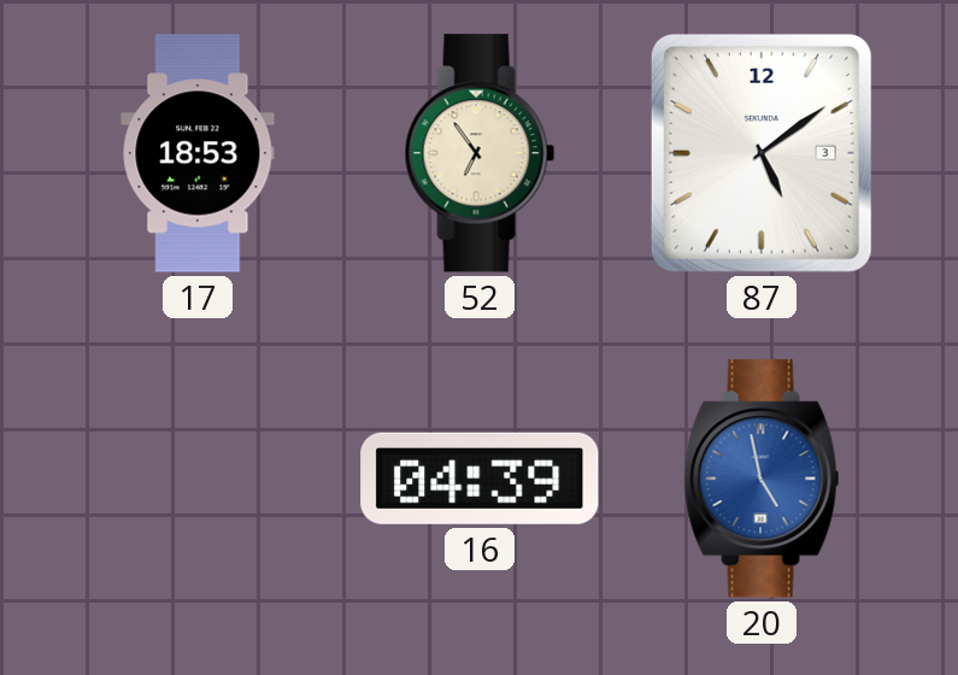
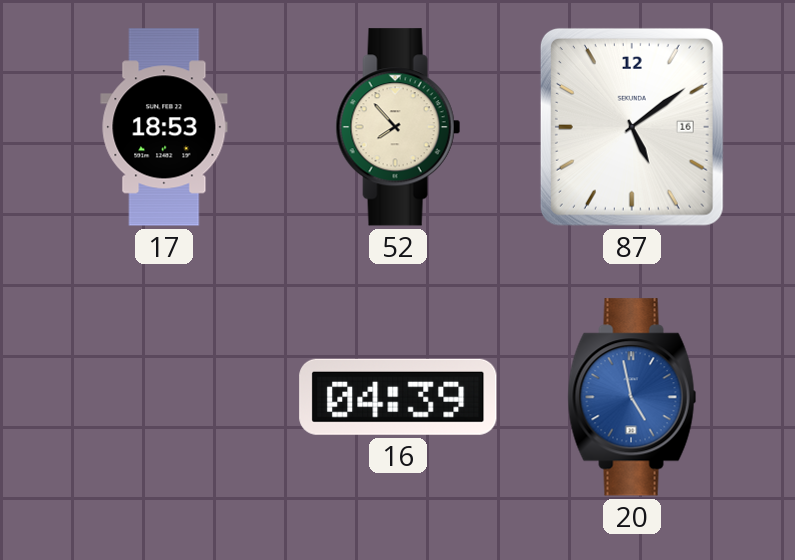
52: 6:54 -> 7:53
87 date: 3 -> 16
